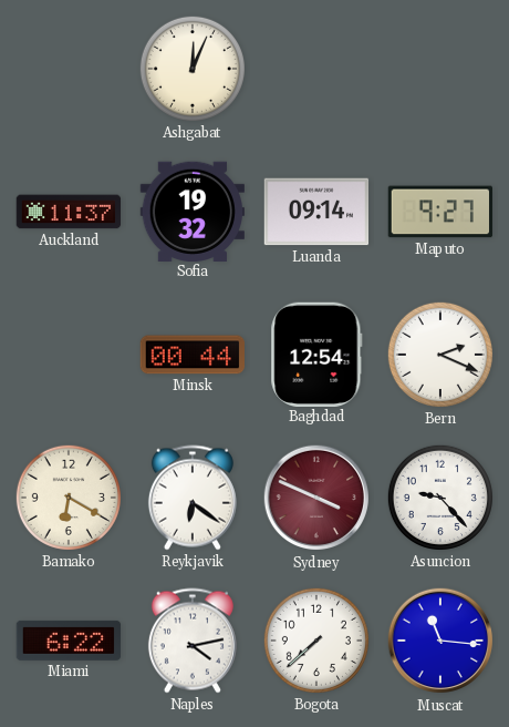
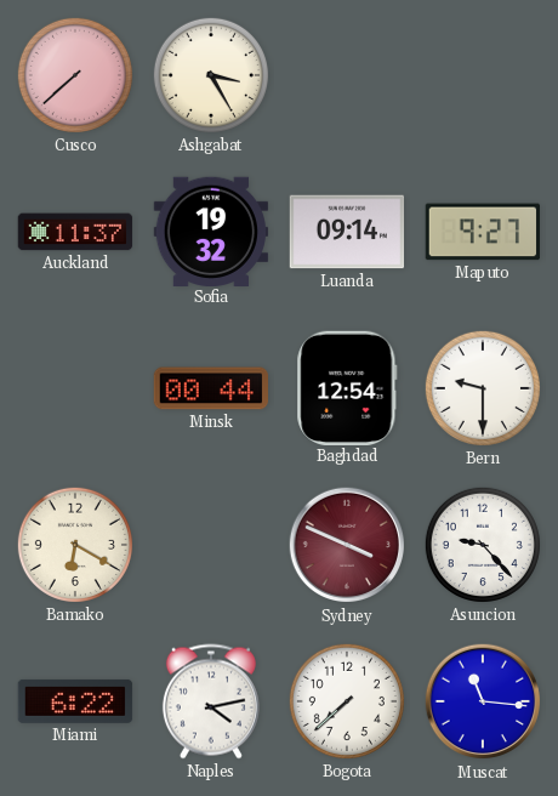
Cusco: none -> 7:38
Ashgabat: 12:04 -> 3:25
Bern: 2:19 -> 9:30
Reykjavik: 6:21 -> none
